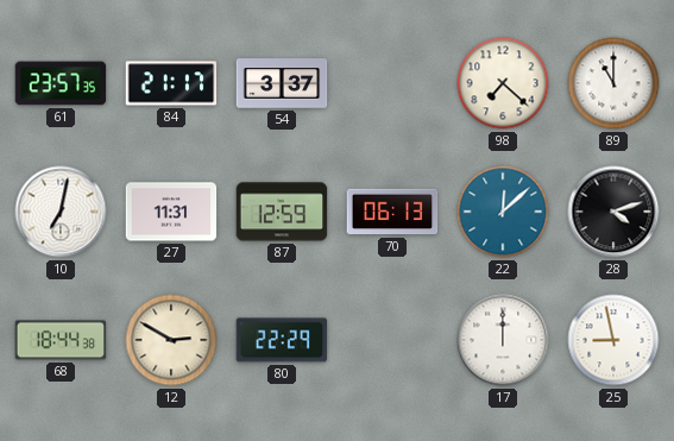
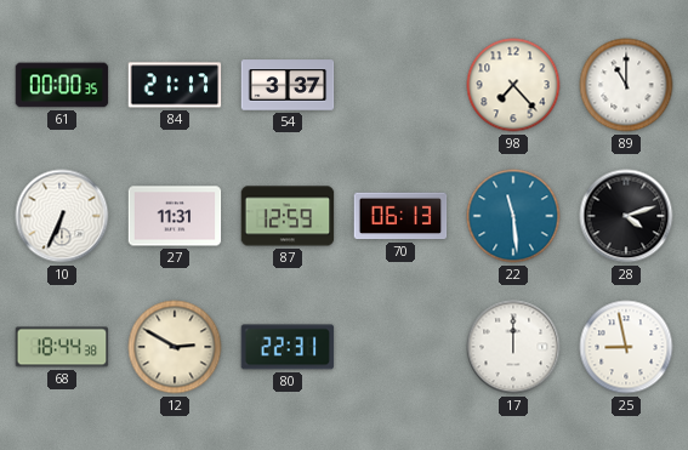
61: 23:57 -> 00:00
98: 7:22 -> 7:23
10: 7:02 -> 6:34
22: 12:08 -> 11:29
80: 22:29 -> 22:31
